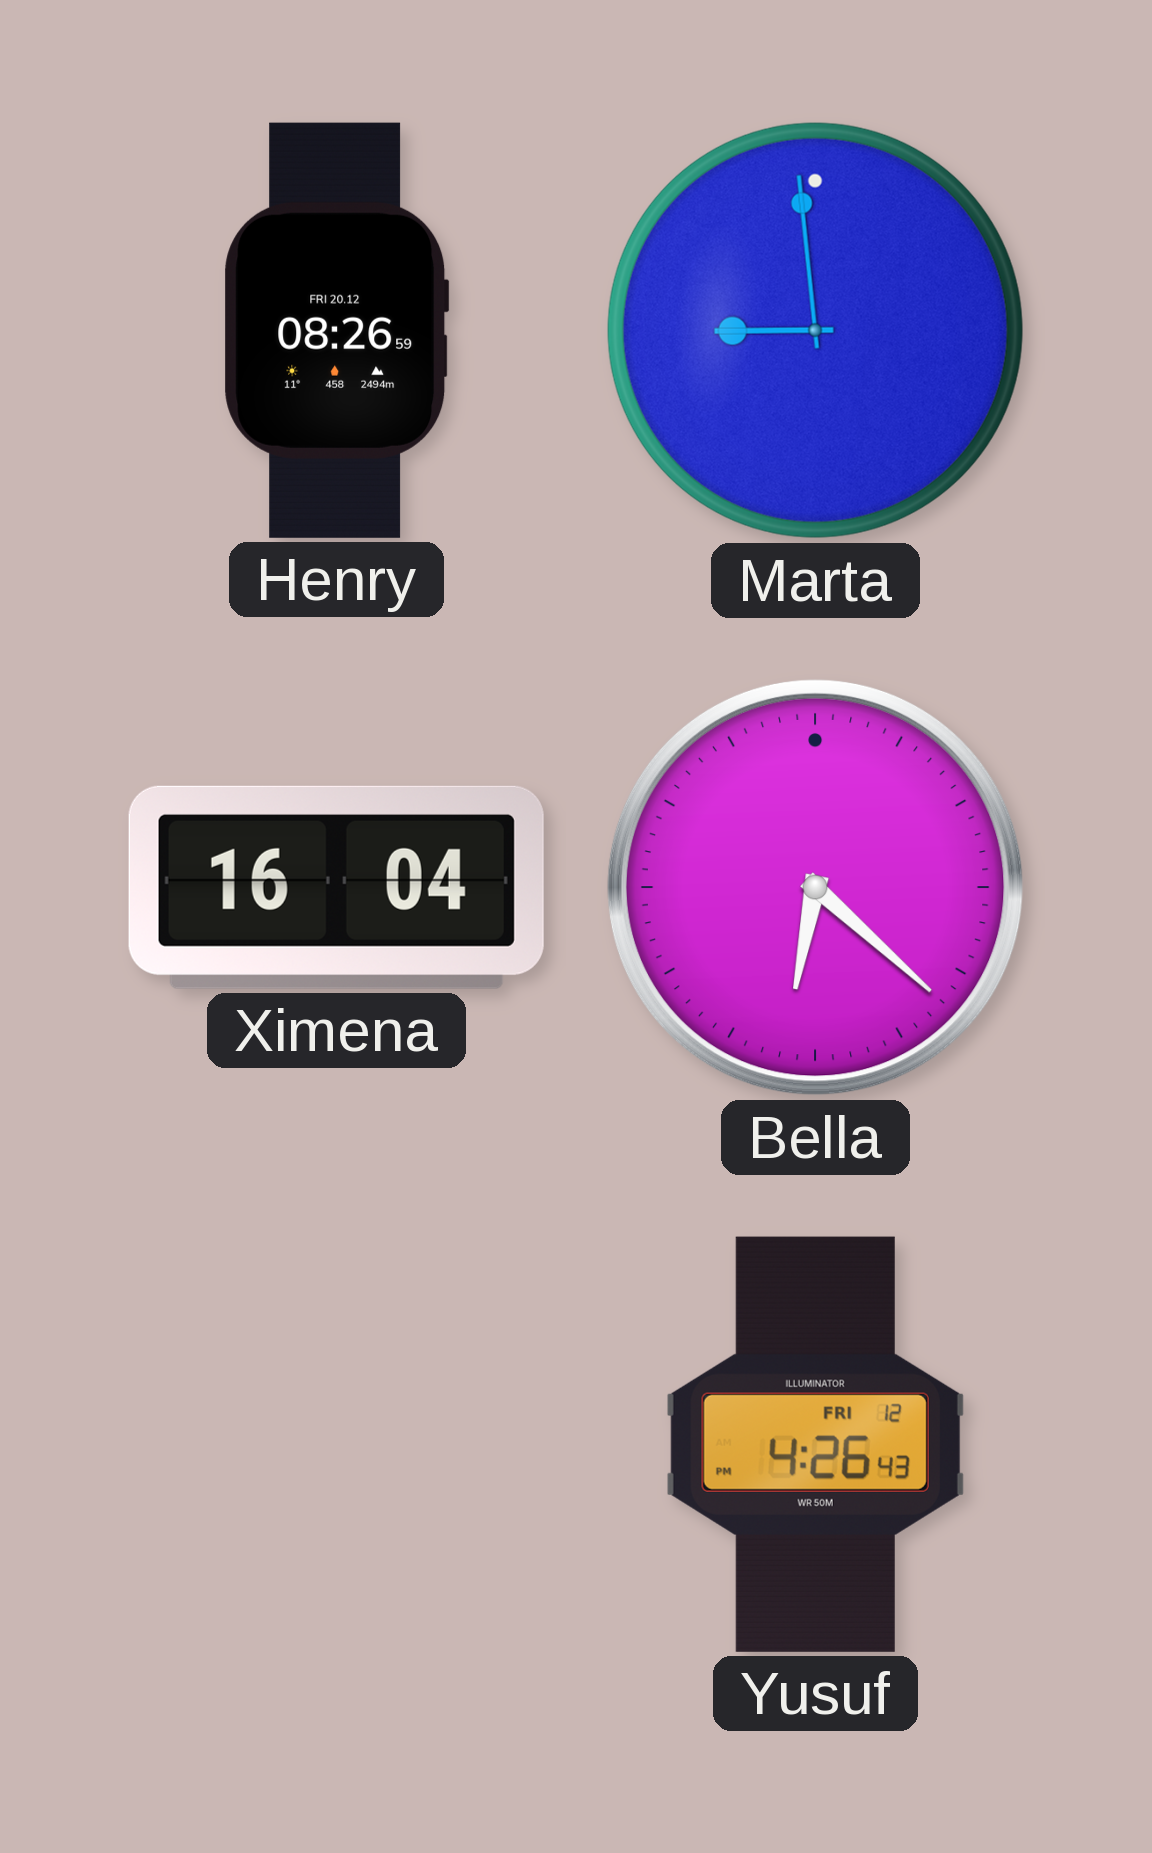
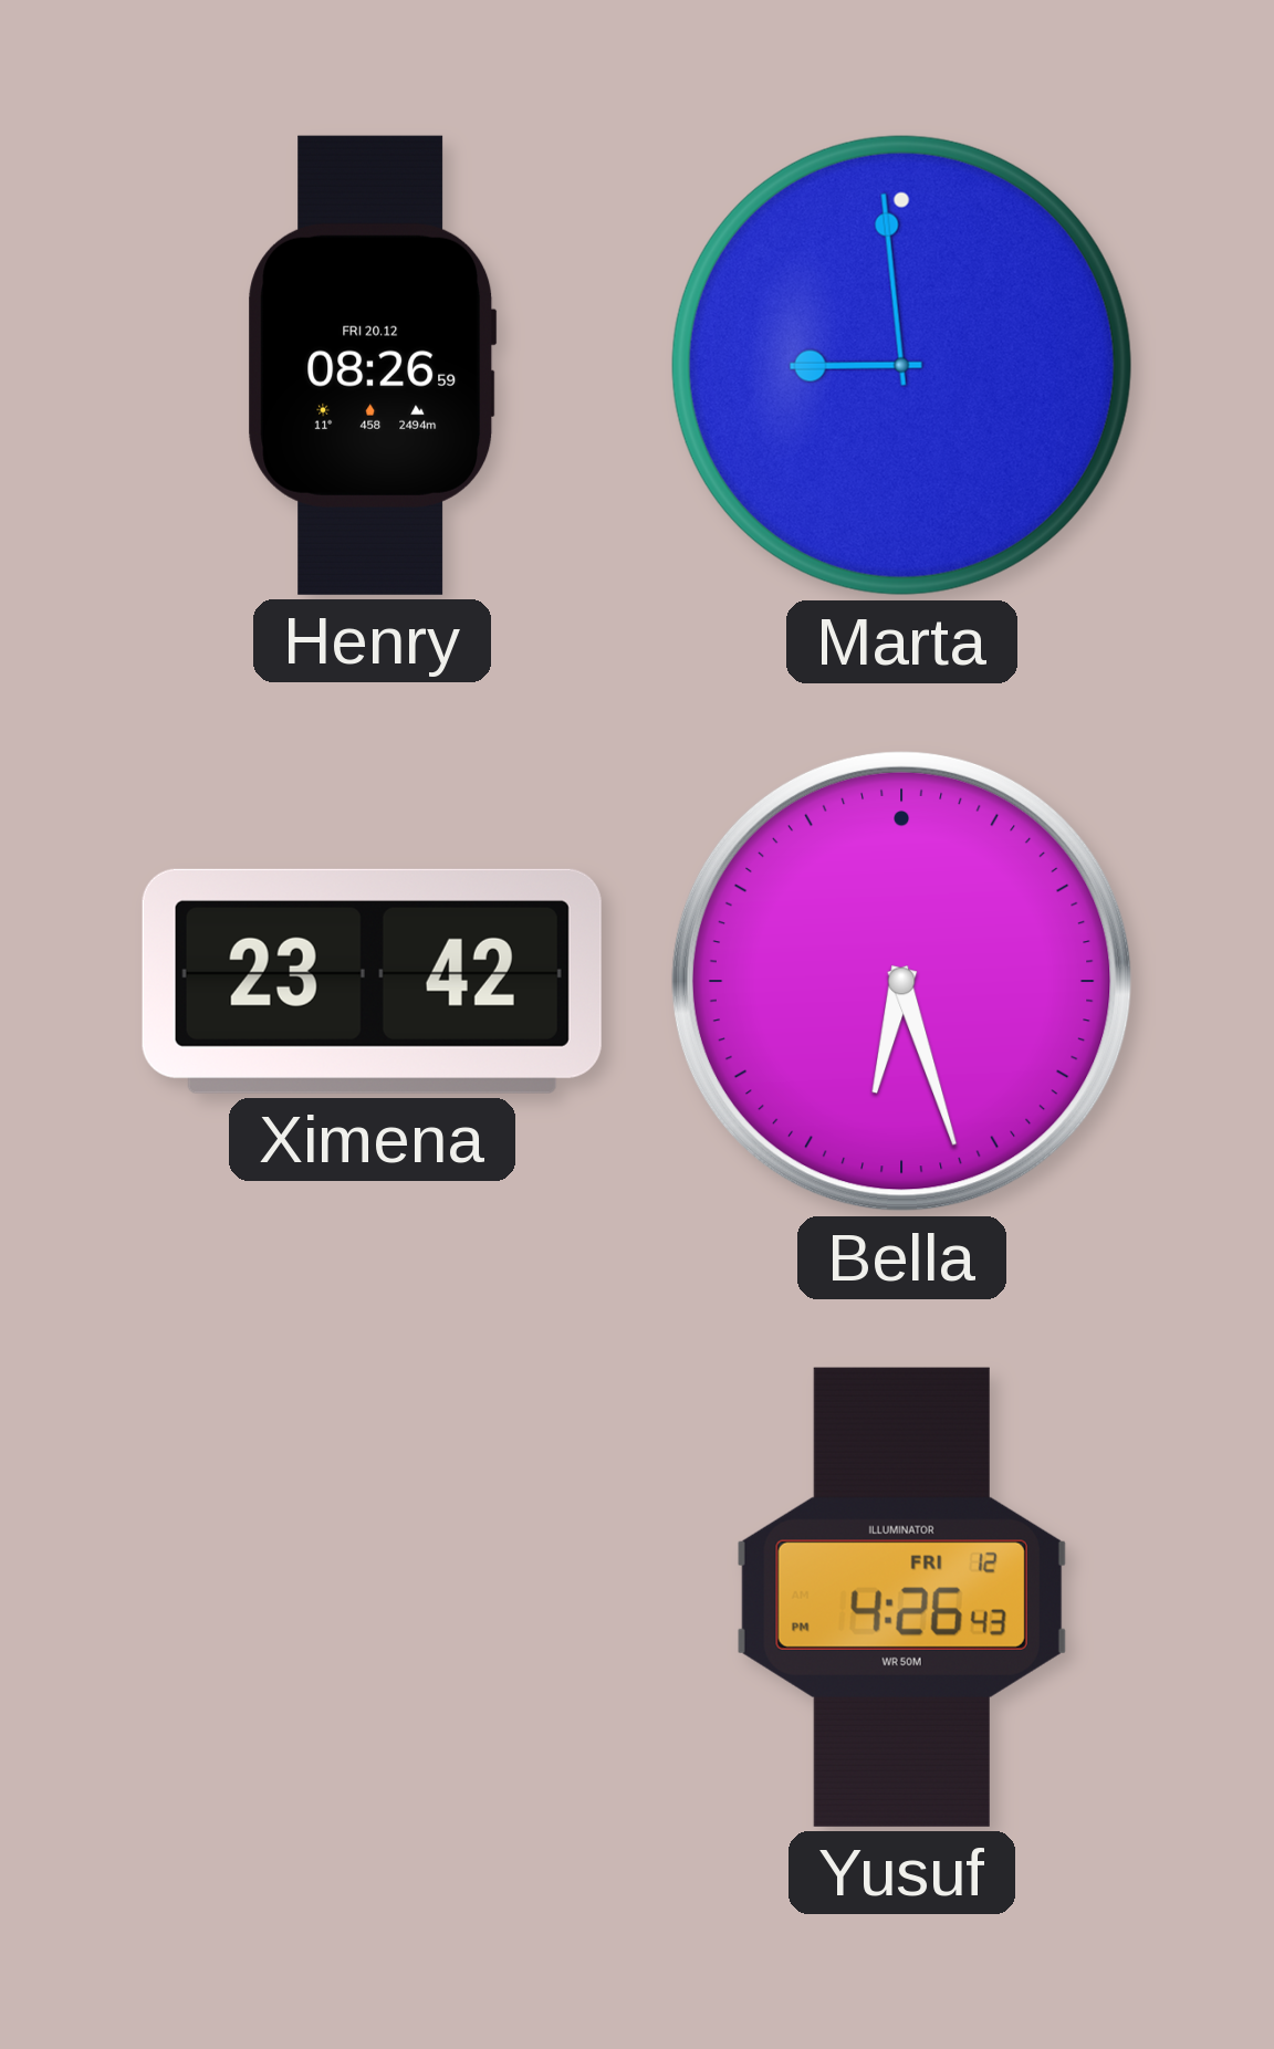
Ximena: 16:04 -> 23:42
Bella: 6:22 -> 6:27
